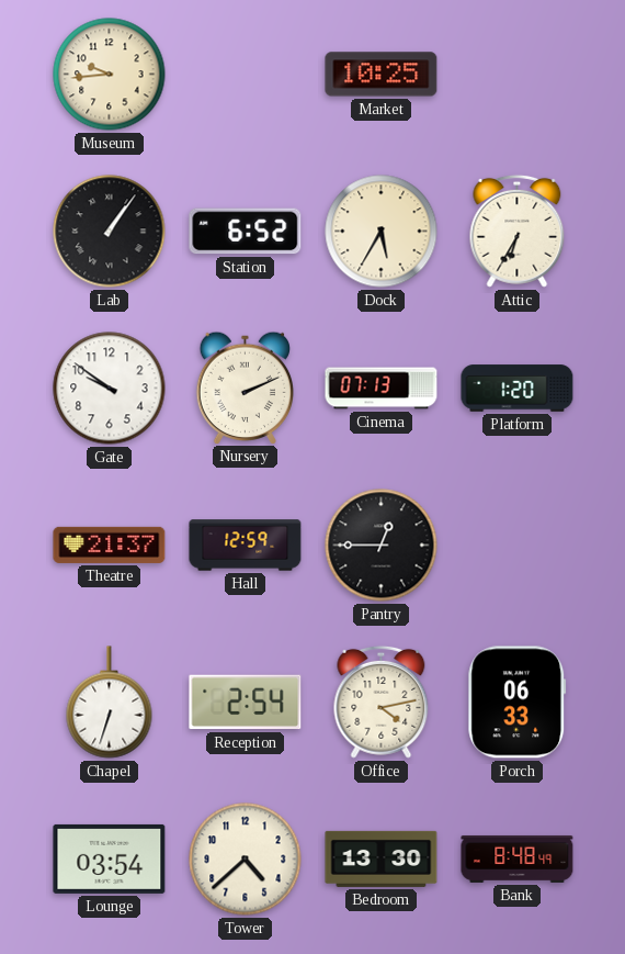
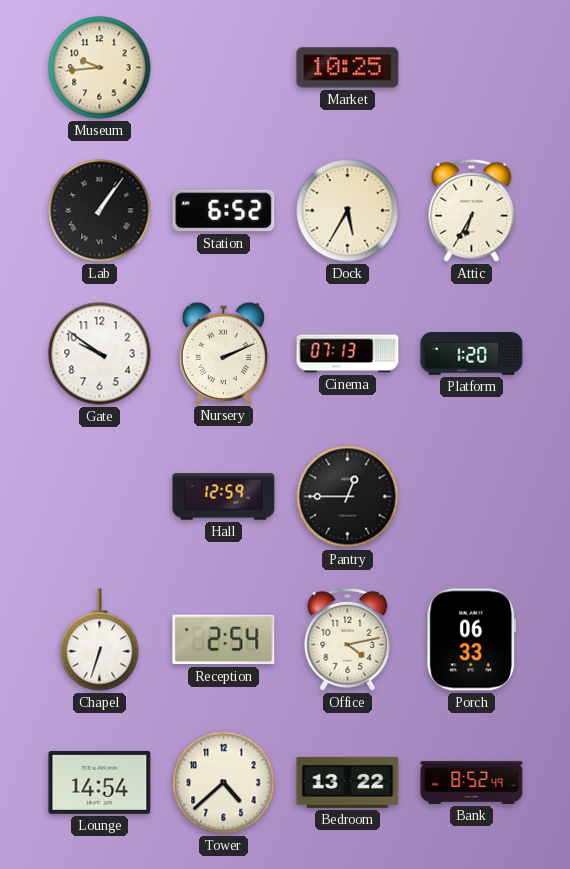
Theatre: 21:37 -> none
Lounge: 03:54 -> 14:54
Bedroom: 13:30 -> 13:22
Bank: 8:48 -> 8:52
